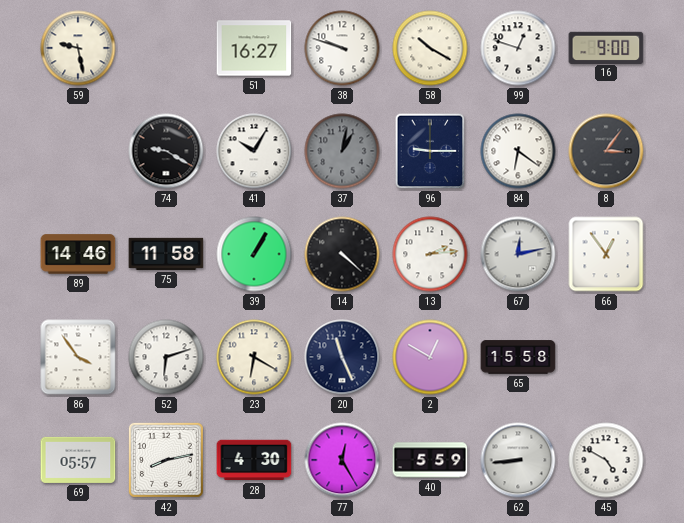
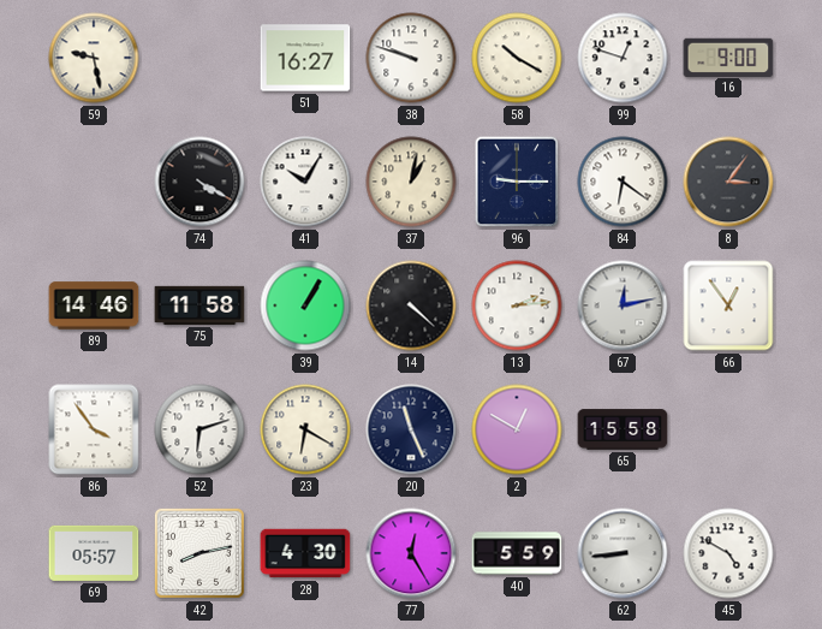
74: 9:20 -> 4:20
37 dial: grey -> cream
